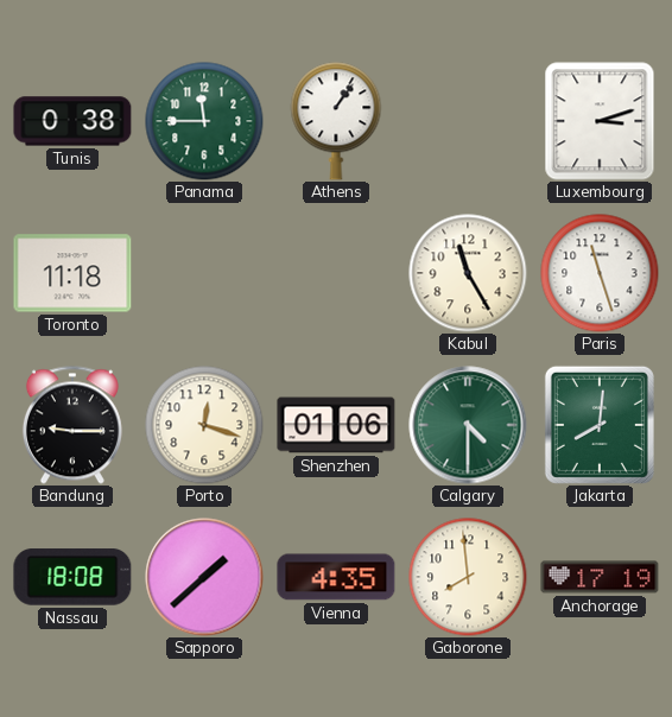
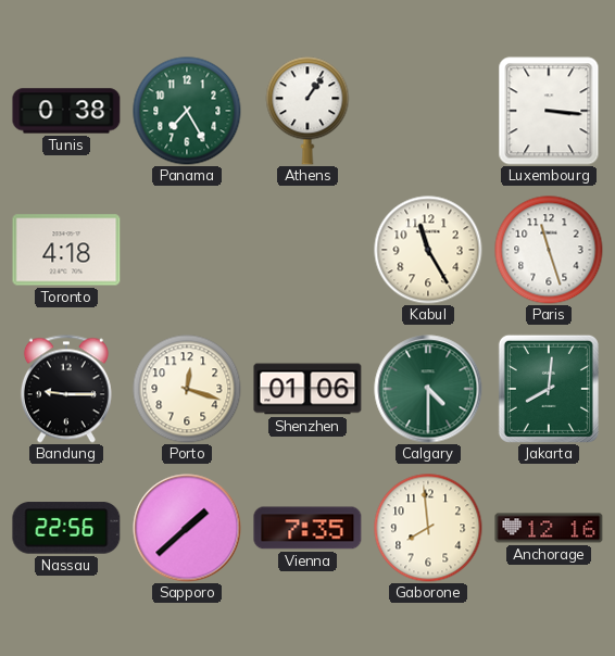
Panama: 11:45 -> 7:25
Luxembourg: 3:12 -> 3:16
Toronto: 11:18 -> 4:18
Nassau: 18:08 -> 22:56
Vienna: 4:35 -> 7:35
Anchorage: 17:19 -> 12:16
